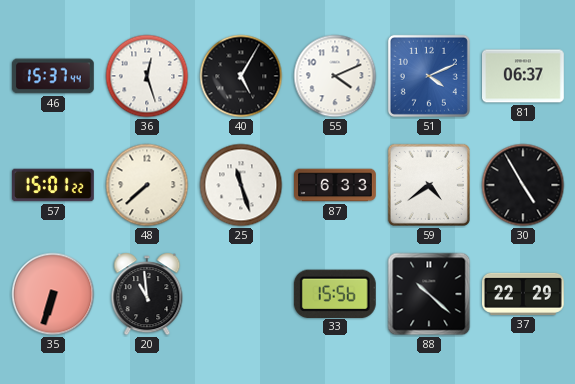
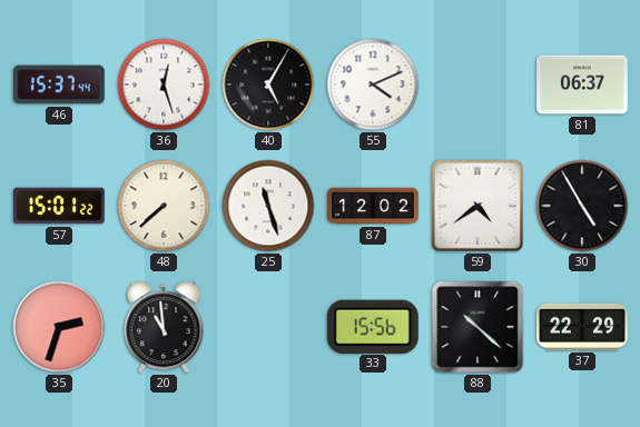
51: 4:11 -> none
87: 6:33 -> 12:02
35: 6:33 -> 2:33
